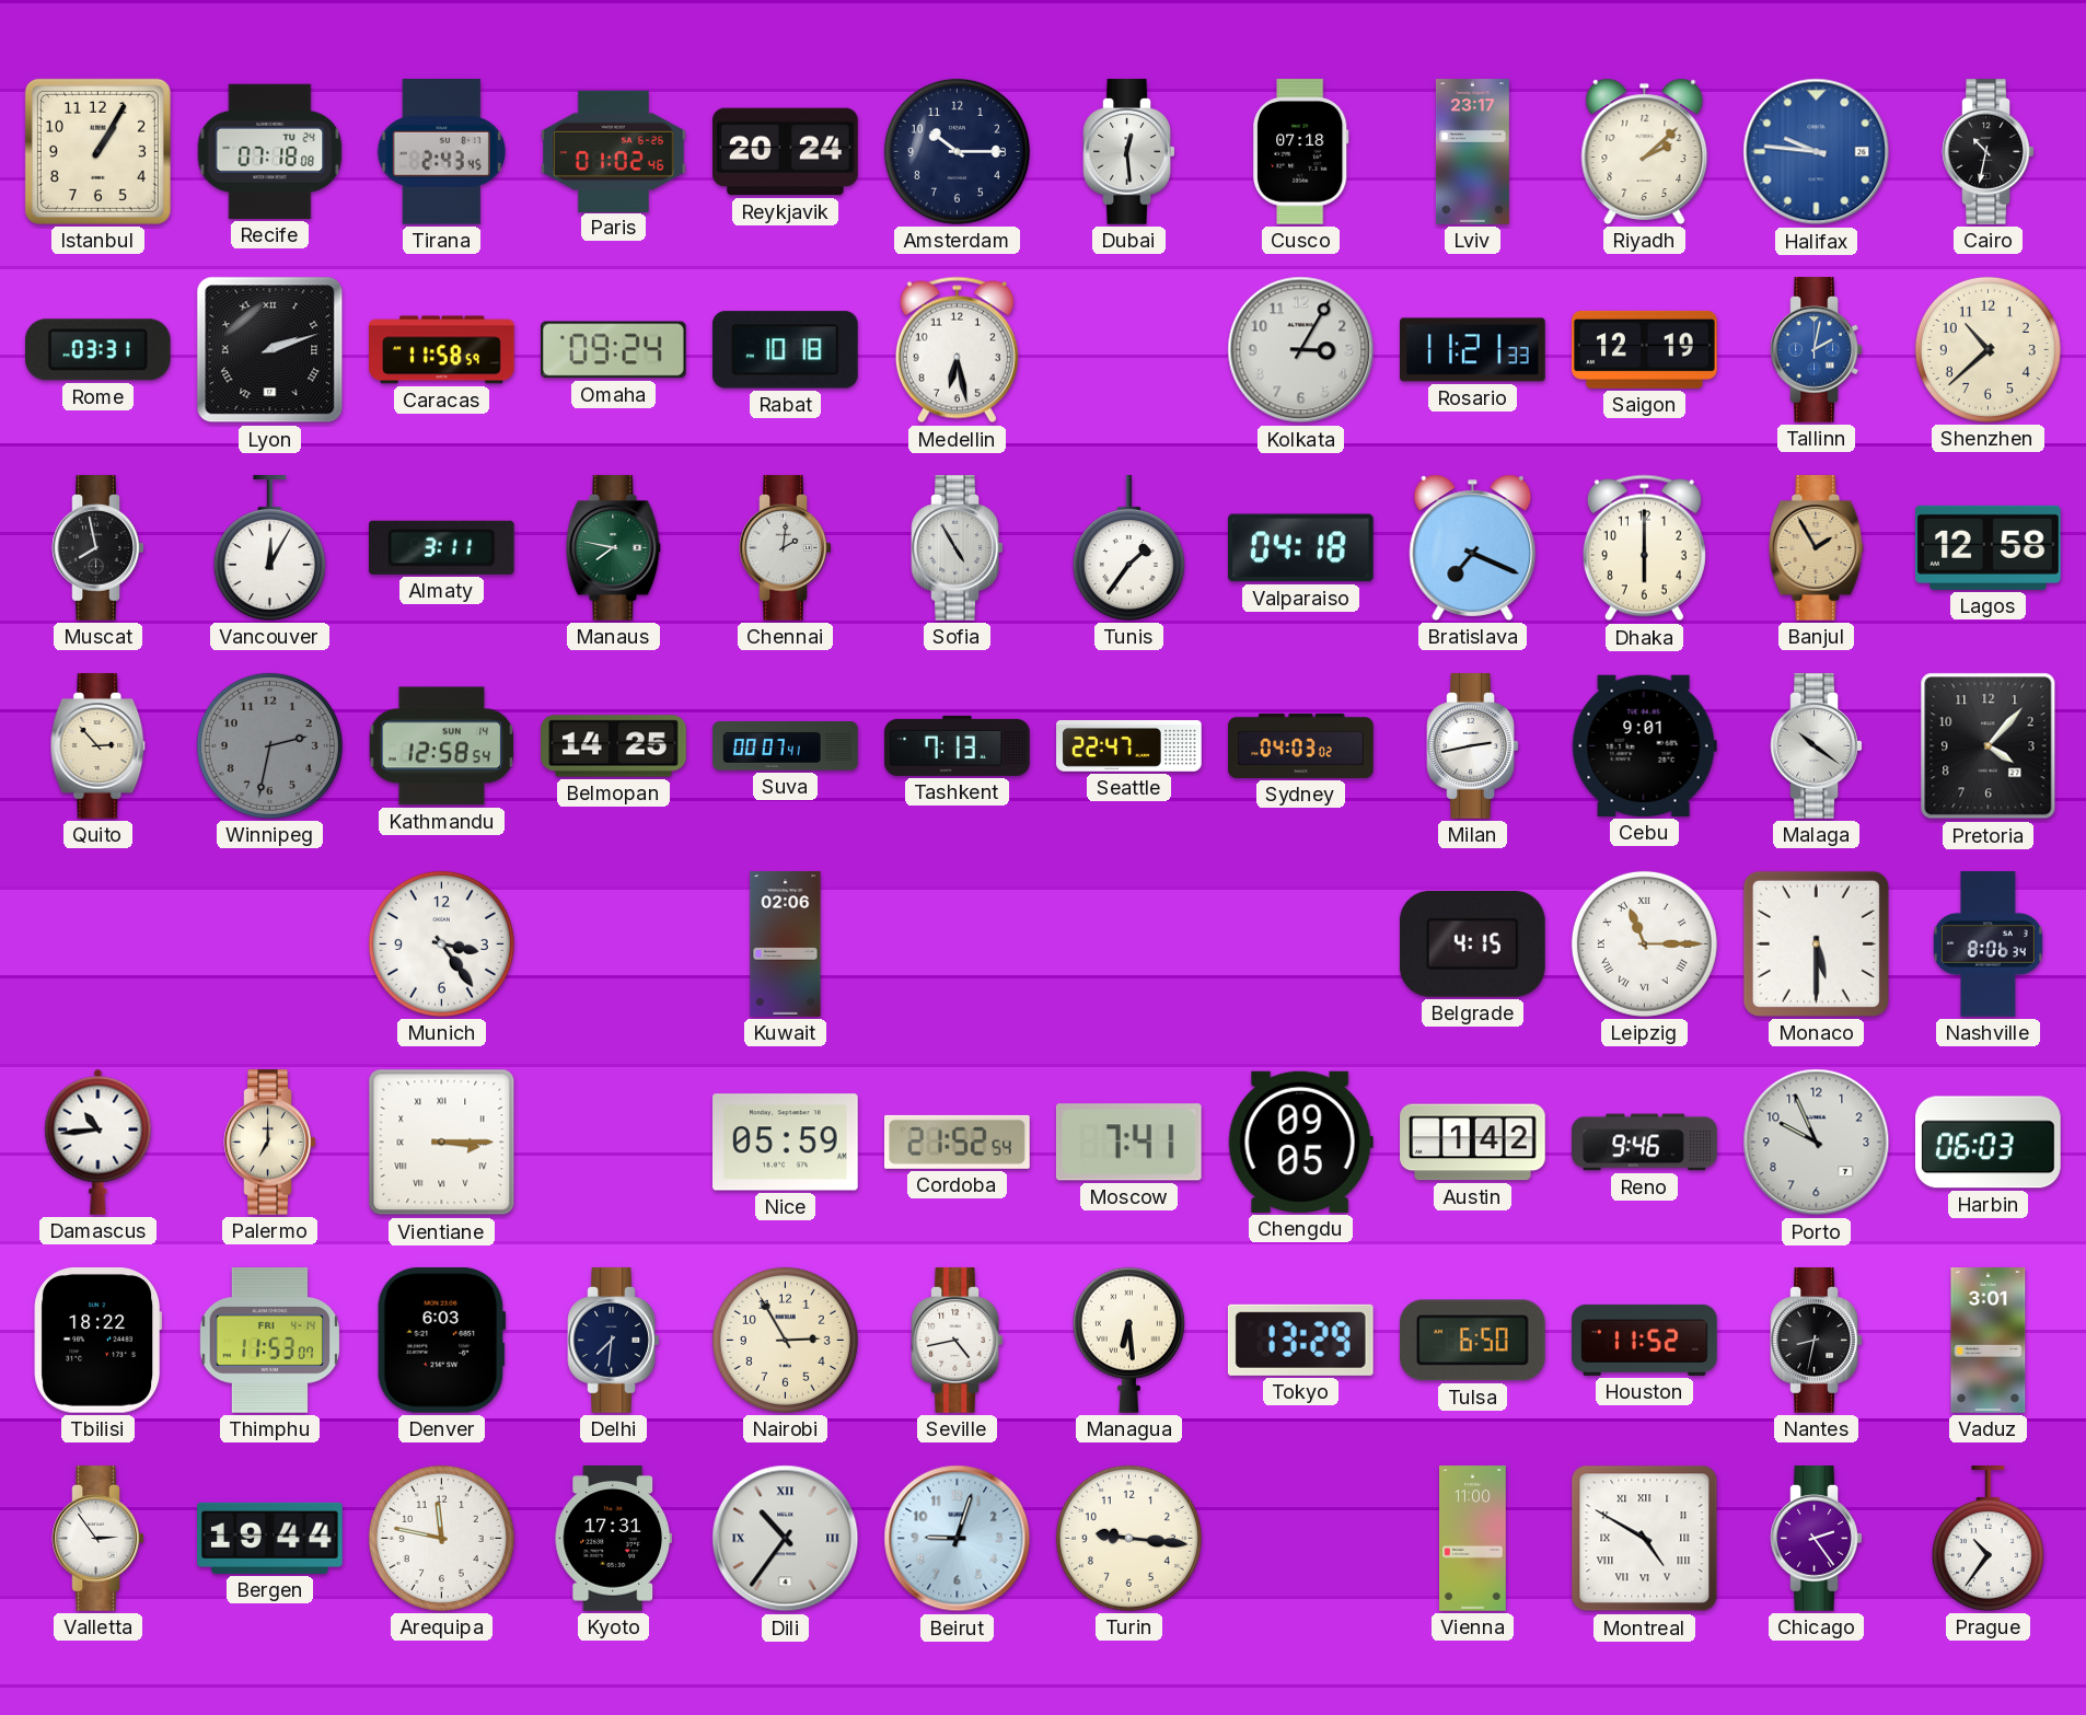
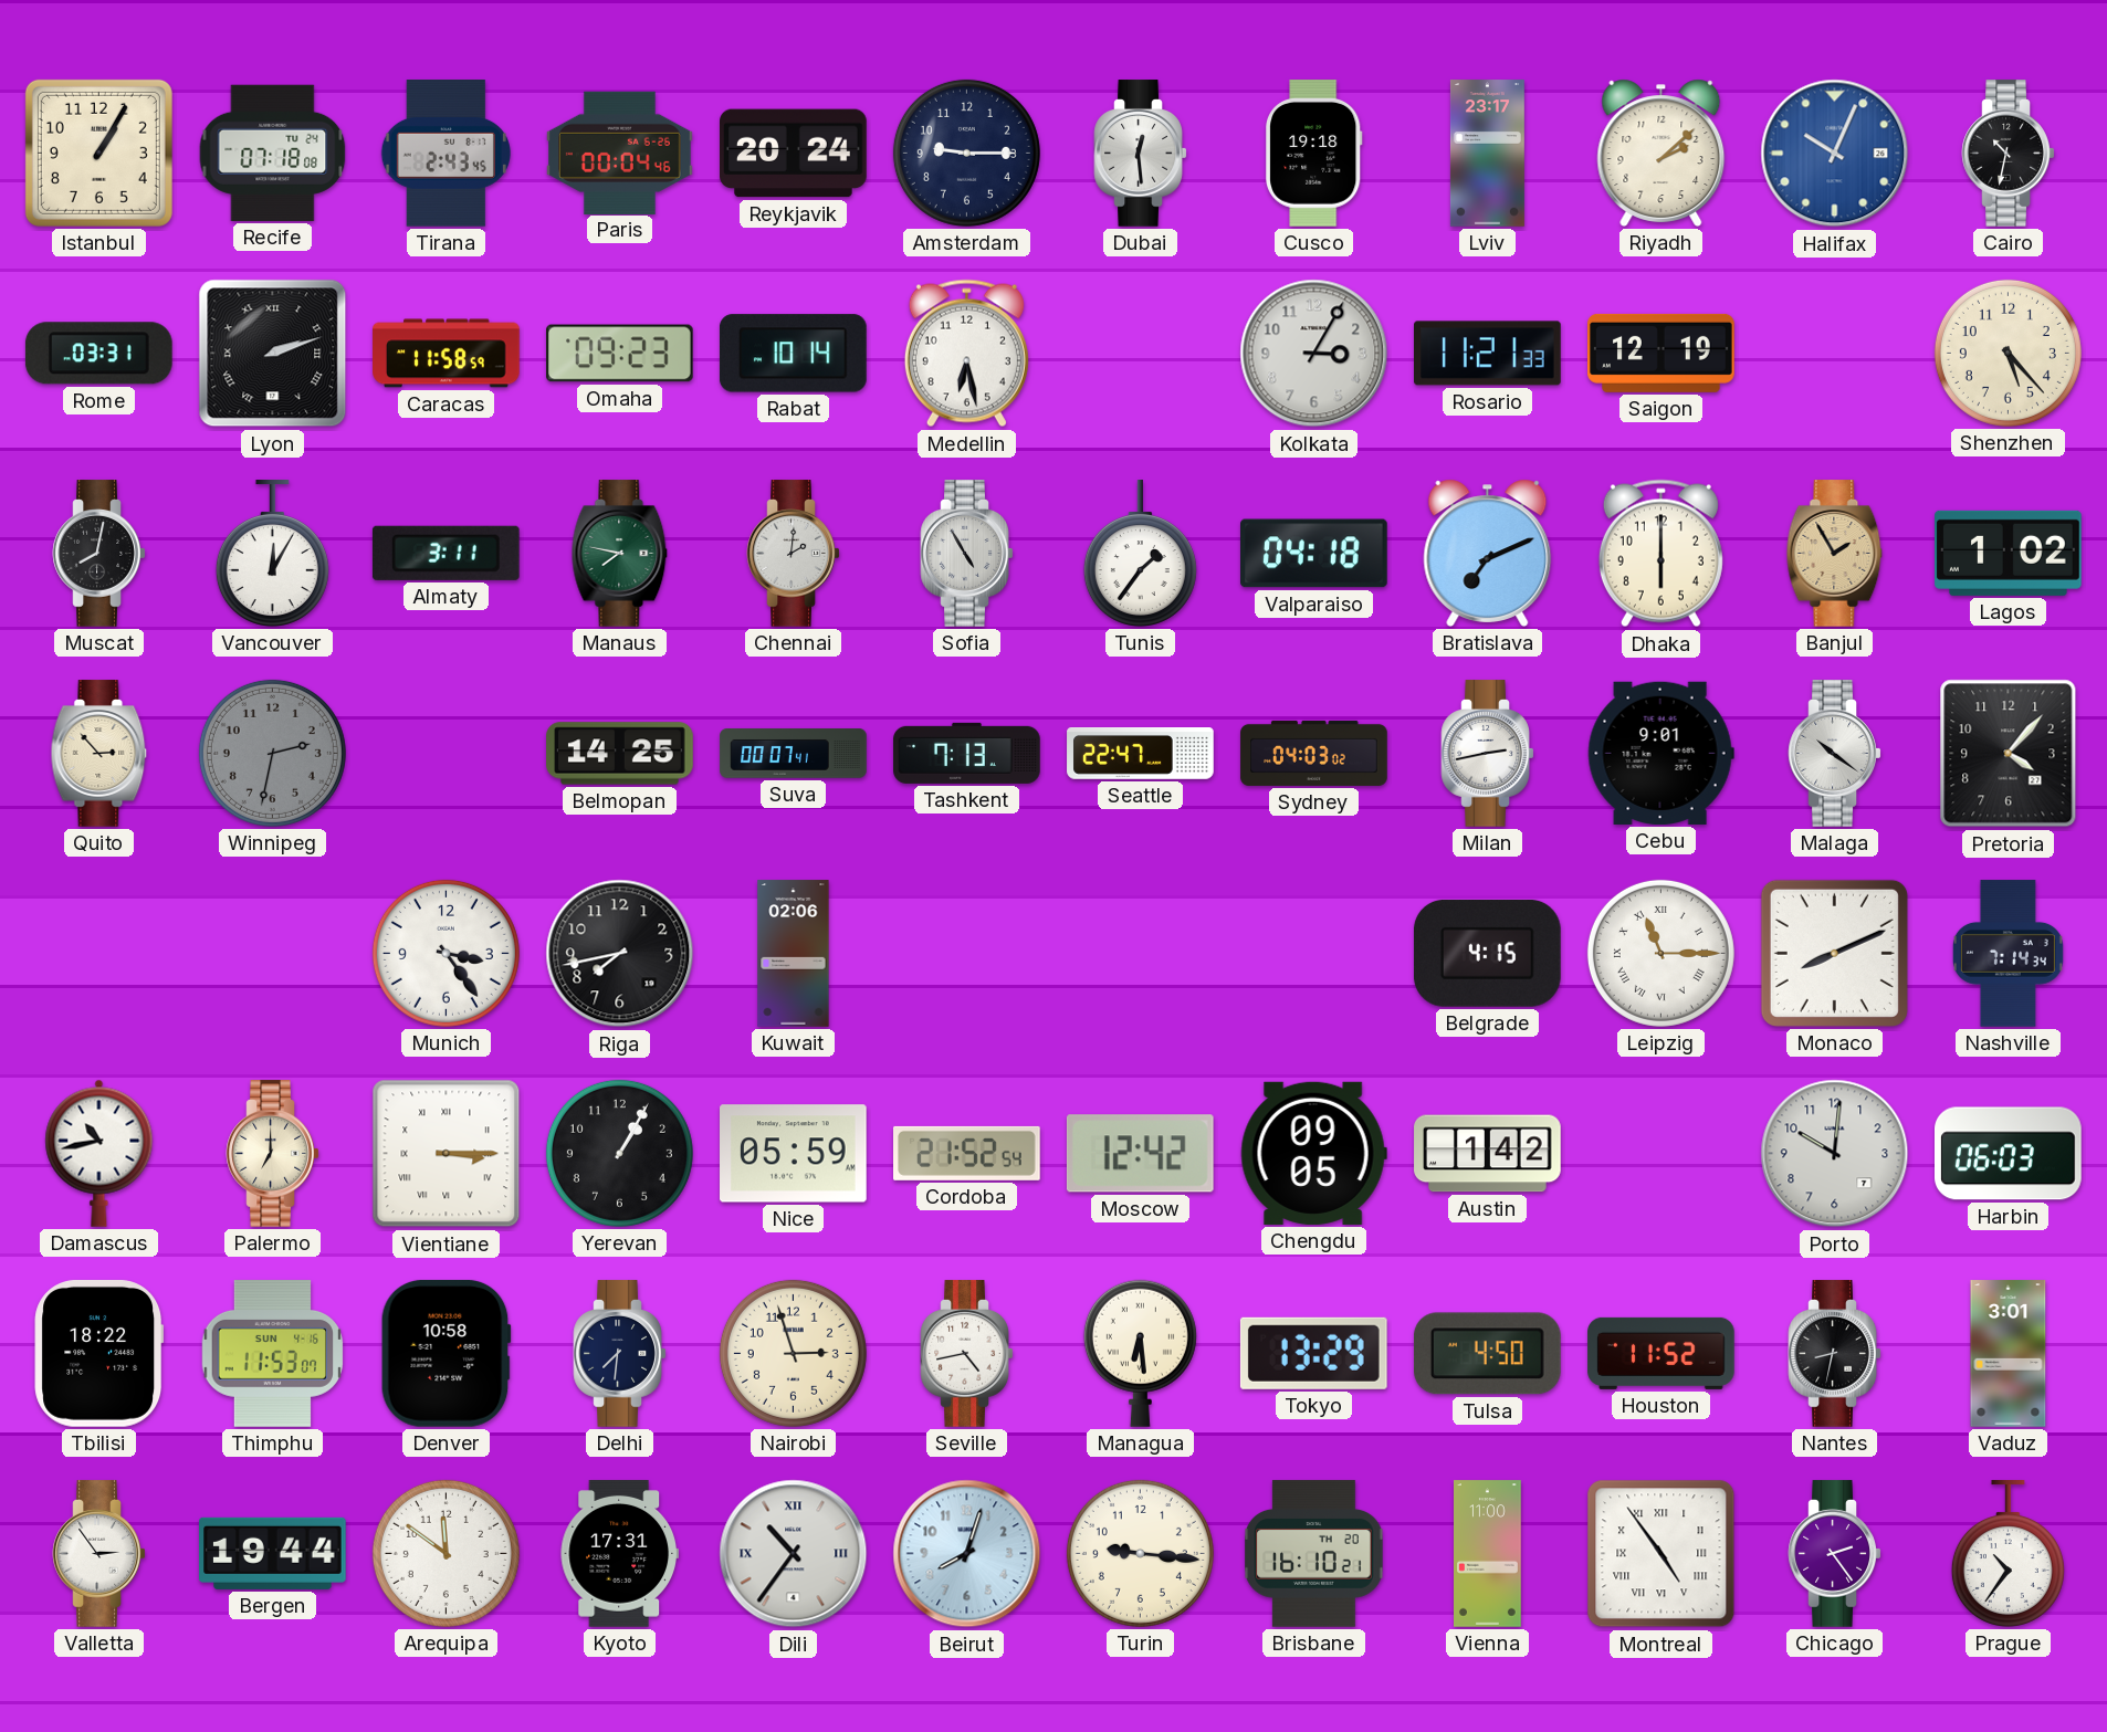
Paris: 01:02 -> 00:04
Amsterdam: 10:15 -> 9:15
Cusco: 07:18 -> 19:18
Halifax: 9:46 -> 10:04
Omaha: 09:24 -> 09:23
Rabat: 10:18 -> 10:14
Tallinn: 2:02 -> none
Shenzhen: 10:38 -> 5:23
Muscat: 7:58 -> 8:02
Bratislava: 7:19 -> 7:11
Lagos: 12:58 -> 1:02
Kathmandu: 12:58 -> none
Riga: none -> 7:43
Monaco: 5:30 -> 8:11
Nashville: 8:06 -> 7:14
Damascus: 10:44 -> 10:43
Yerevan: none -> 1:05
Moscow: 7:41 -> 12:42
Reno: 9:46 -> none
Porto: 9:56 -> 10:01
Thimphu date: FRI 4-14 -> SUN 4-16
Denver: 6:03 -> 10:58
Nairobi: 2:55 -> 2:57
Tulsa: 6:50 -> 4:50
Arequipa: 11:47 -> 11:51
Beirut: 9:03 -> 8:03
Brisbane: none -> 16:10
Montreal: 4:50 -> 4:54
